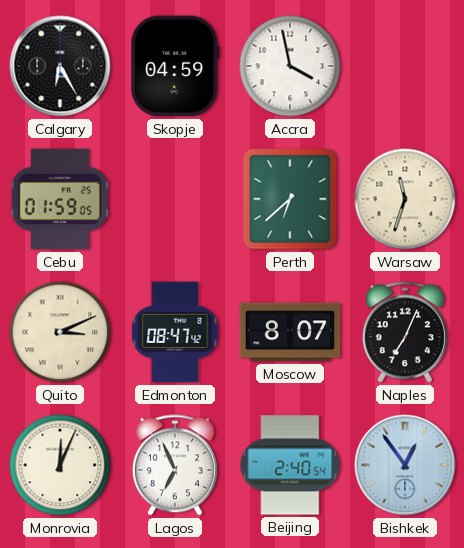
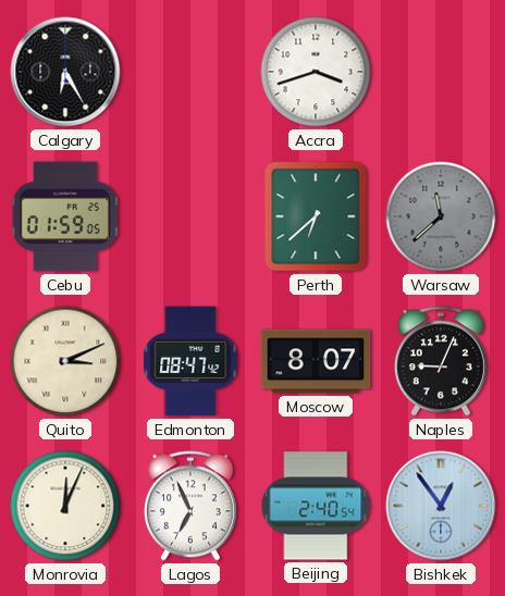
Skopje: 04:59 -> none
Accra: 3:58 -> 3:42
Warsaw: 11:33 -> 11:38
Warsaw dial: cream -> grey
Naples: 7:04 -> 9:04
